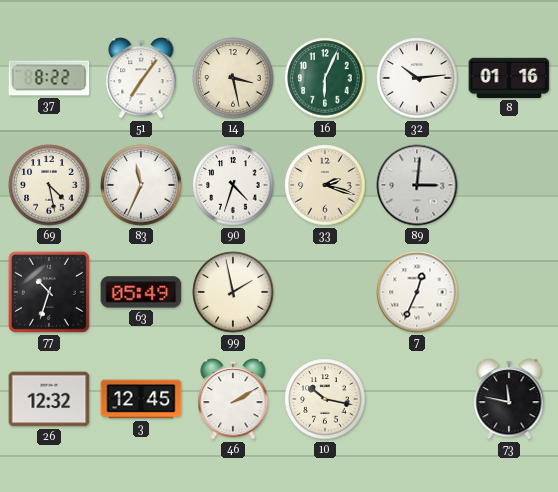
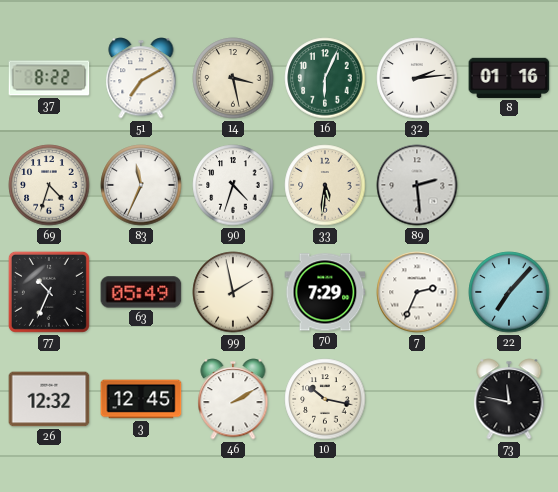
51: 7:06 -> 7:10
32: 10:14 -> 2:14
69: 4:28 -> 4:33
33: 2:18 -> 5:31
89: 3:01 -> 2:29
77: 10:33 -> 10:34
70: none -> 7:29
7: 12:34 -> 2:34
22: none -> 7:07
